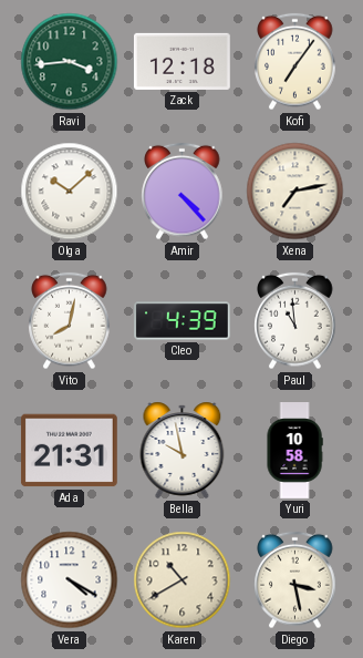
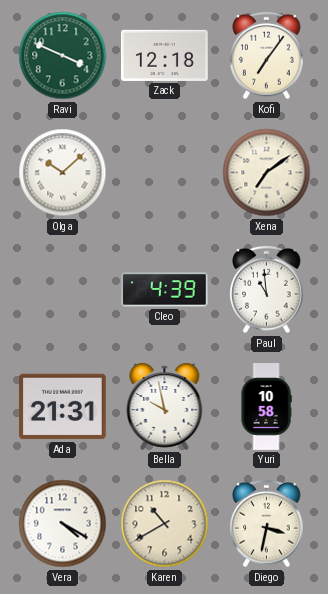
Ravi: 3:44 -> 3:49
Amir: 4:23 -> none
Xena: 7:13 -> 7:09
Vito: 8:02 -> none
Diego: 3:28 -> 3:32
